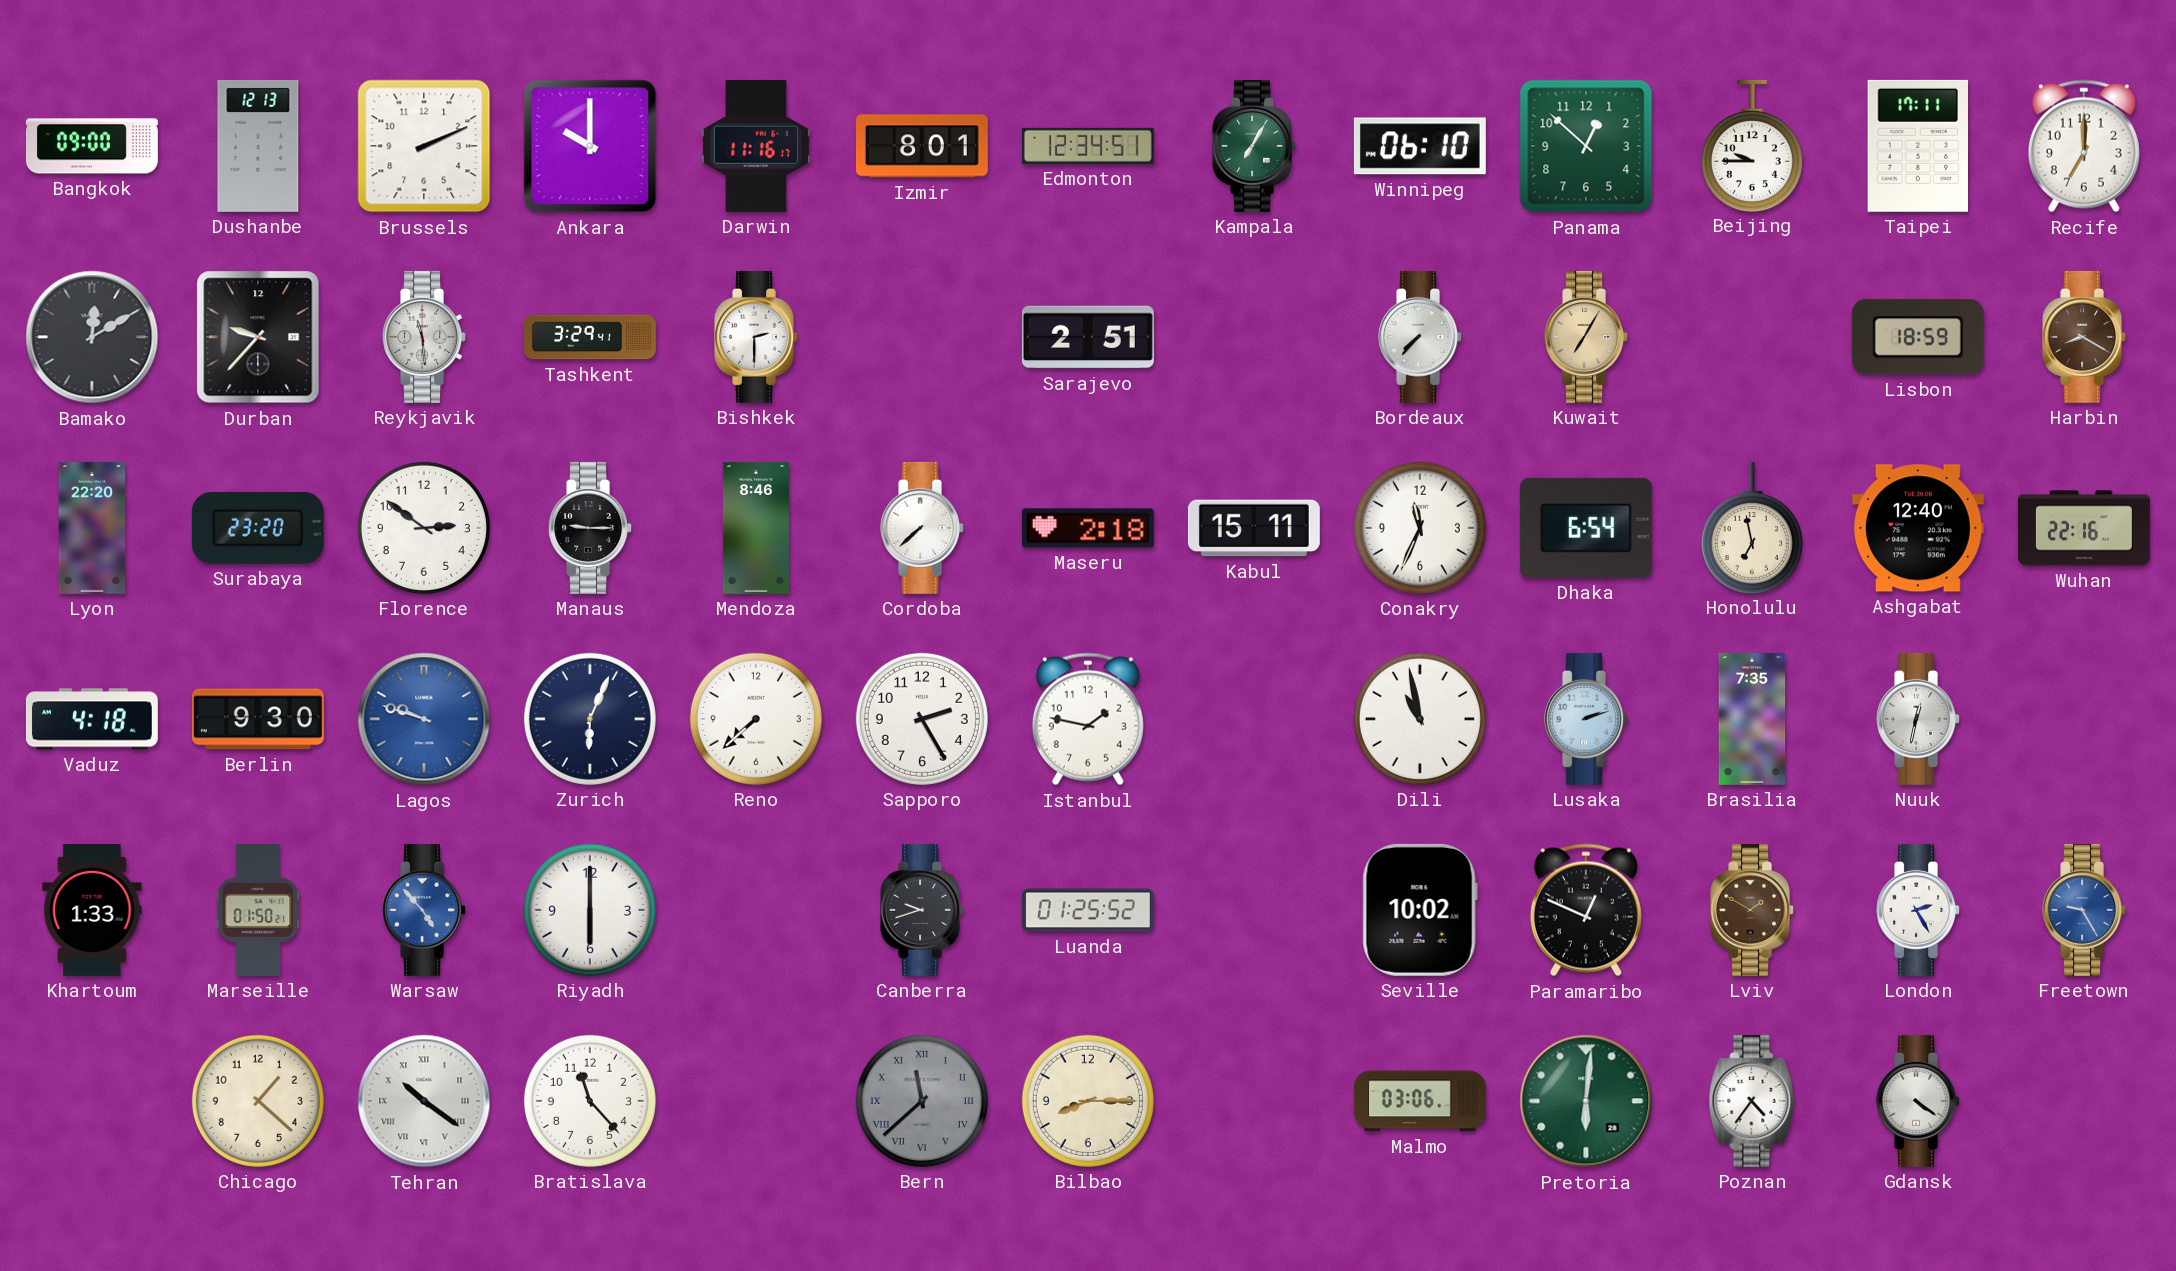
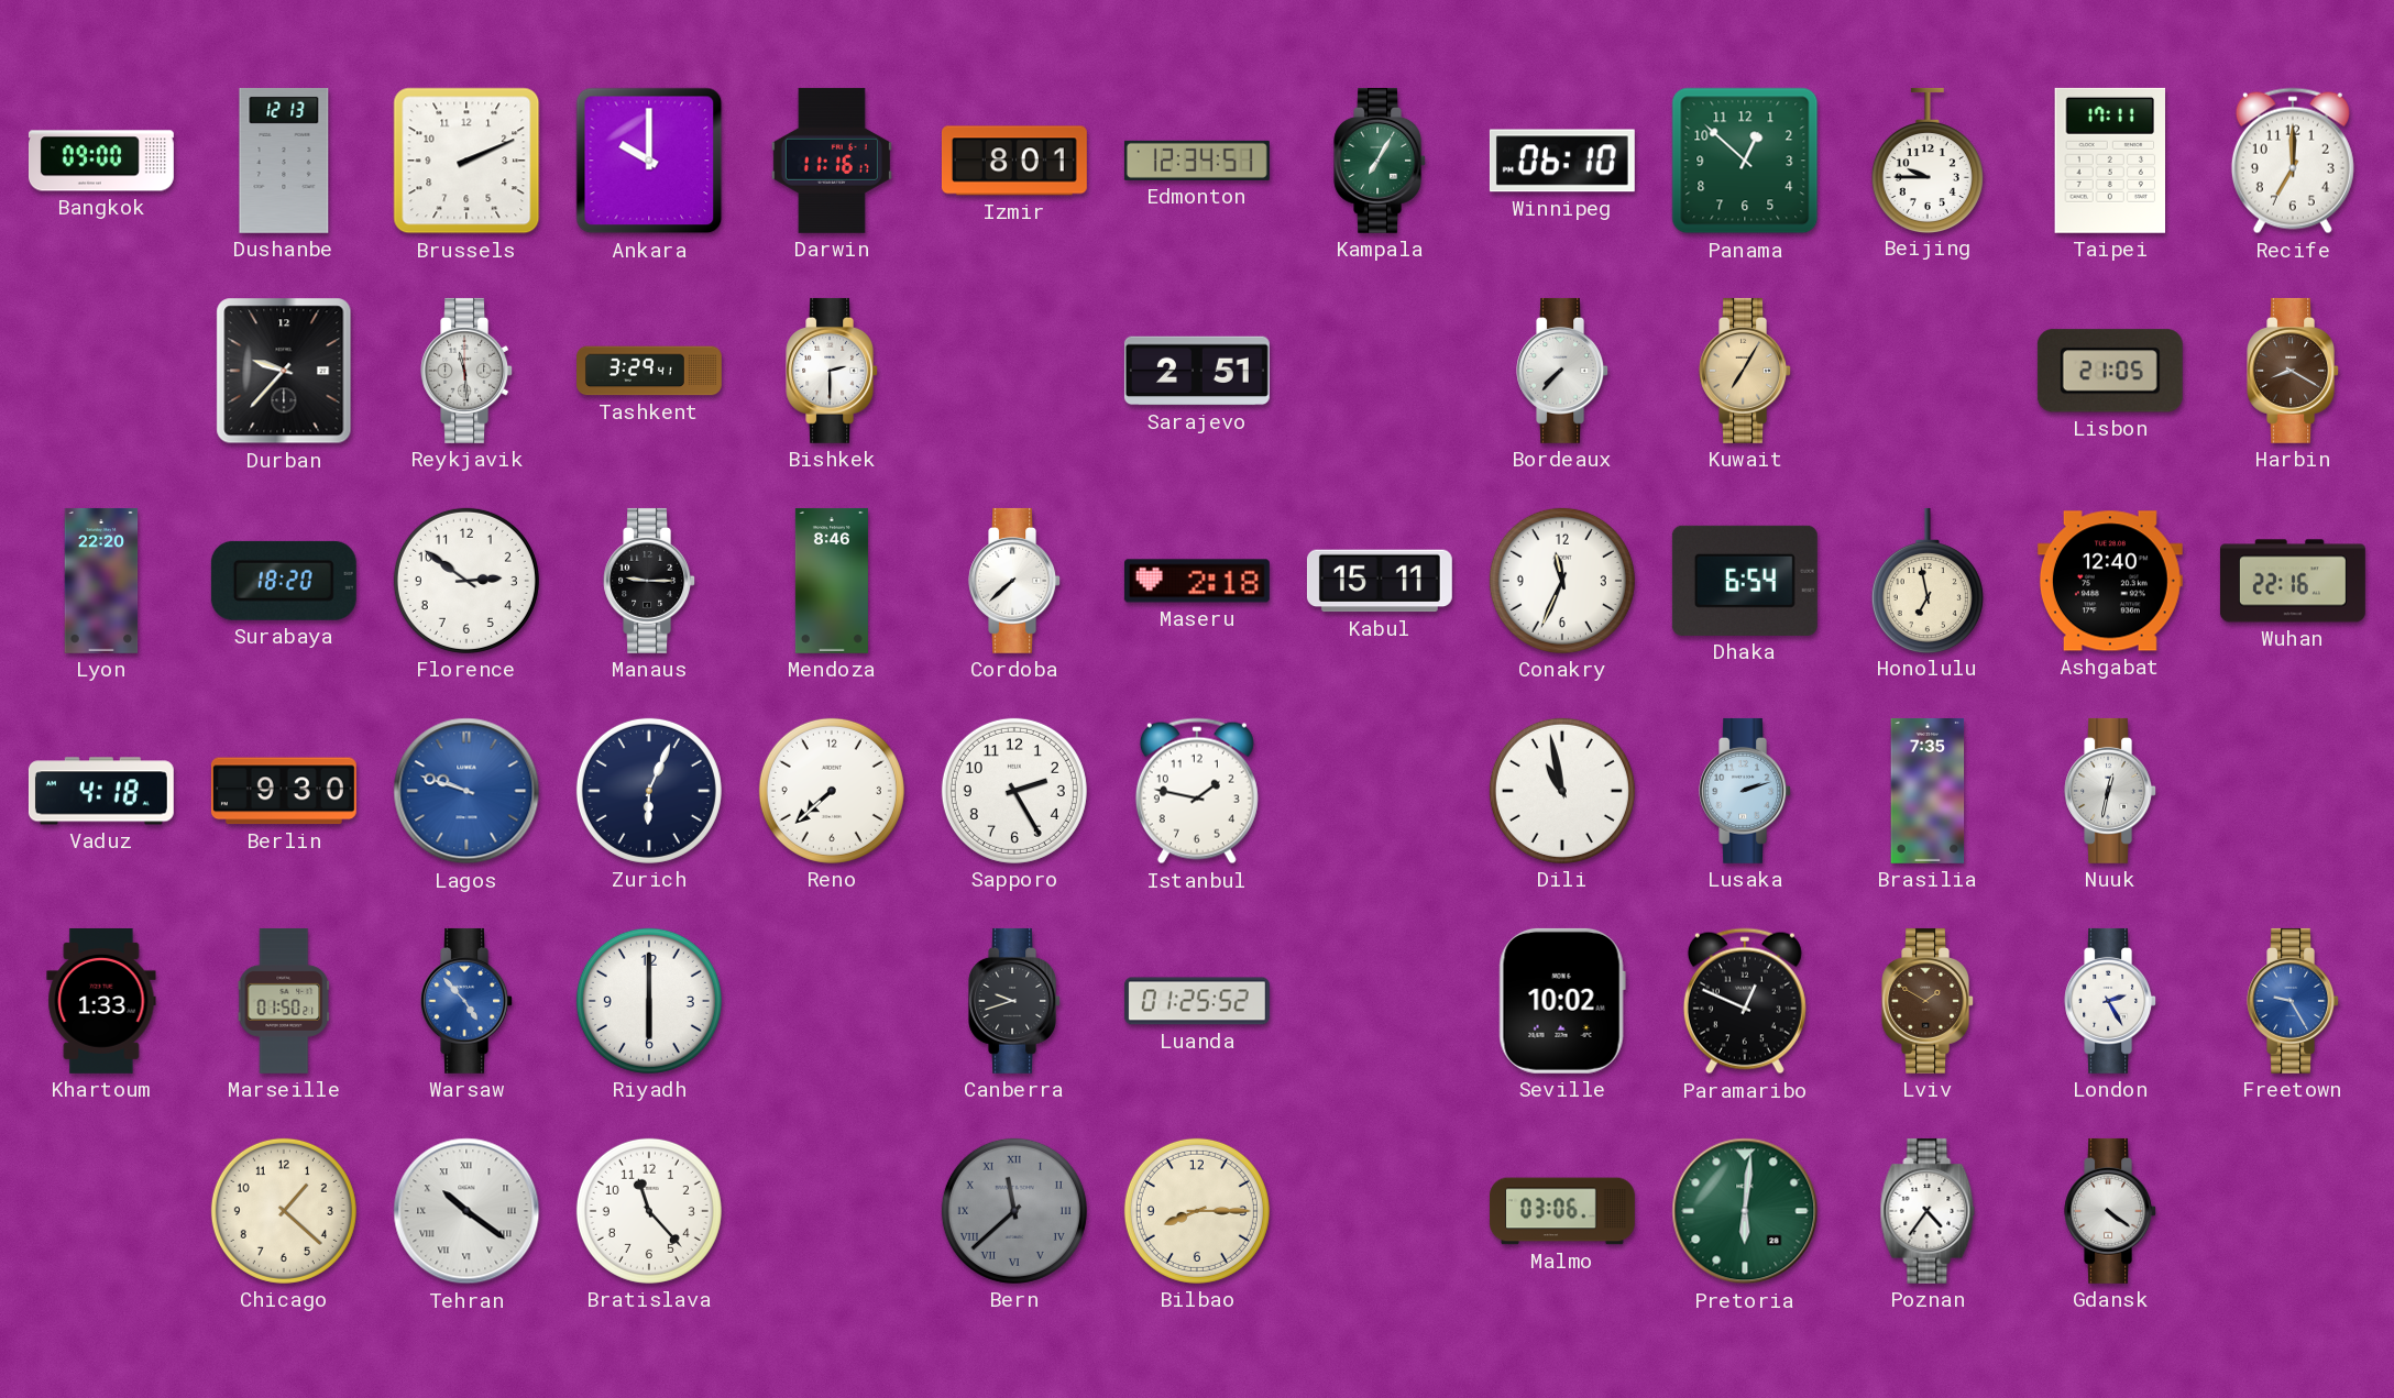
Bamako: 12:10 -> none
Lisbon: 18:59 -> 21:05
Surabaya: 23:20 -> 18:20
